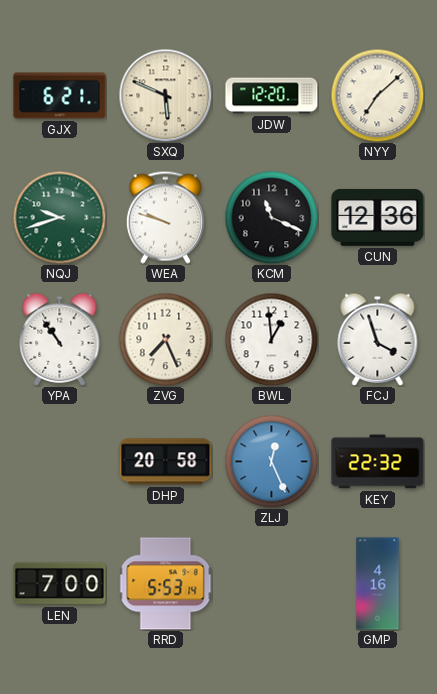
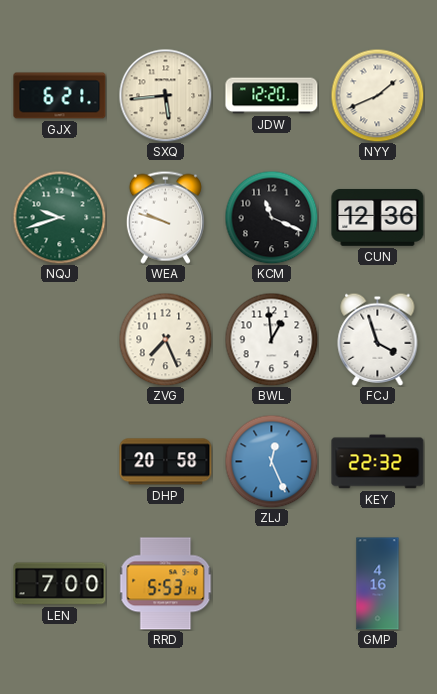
SXQ: 5:49 -> 5:44
NYY: 7:08 -> 1:41
YPA: 10:54 -> none
